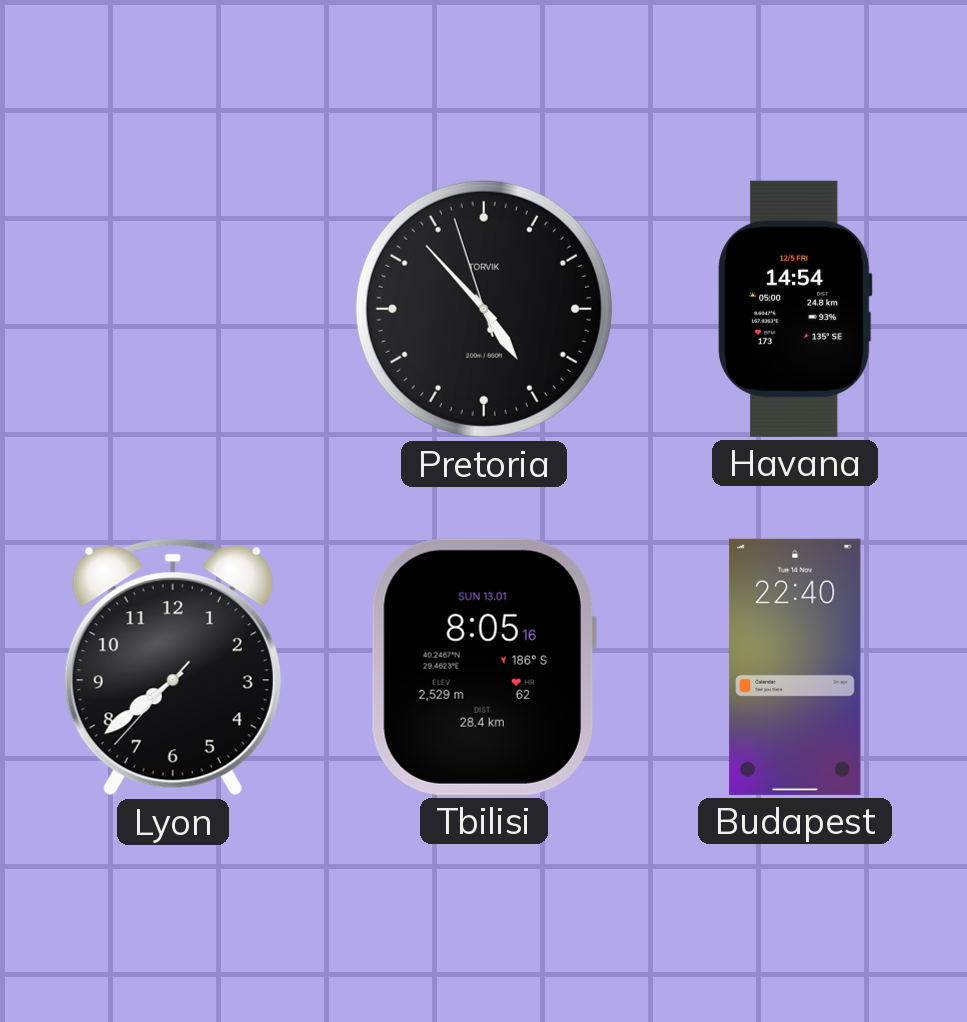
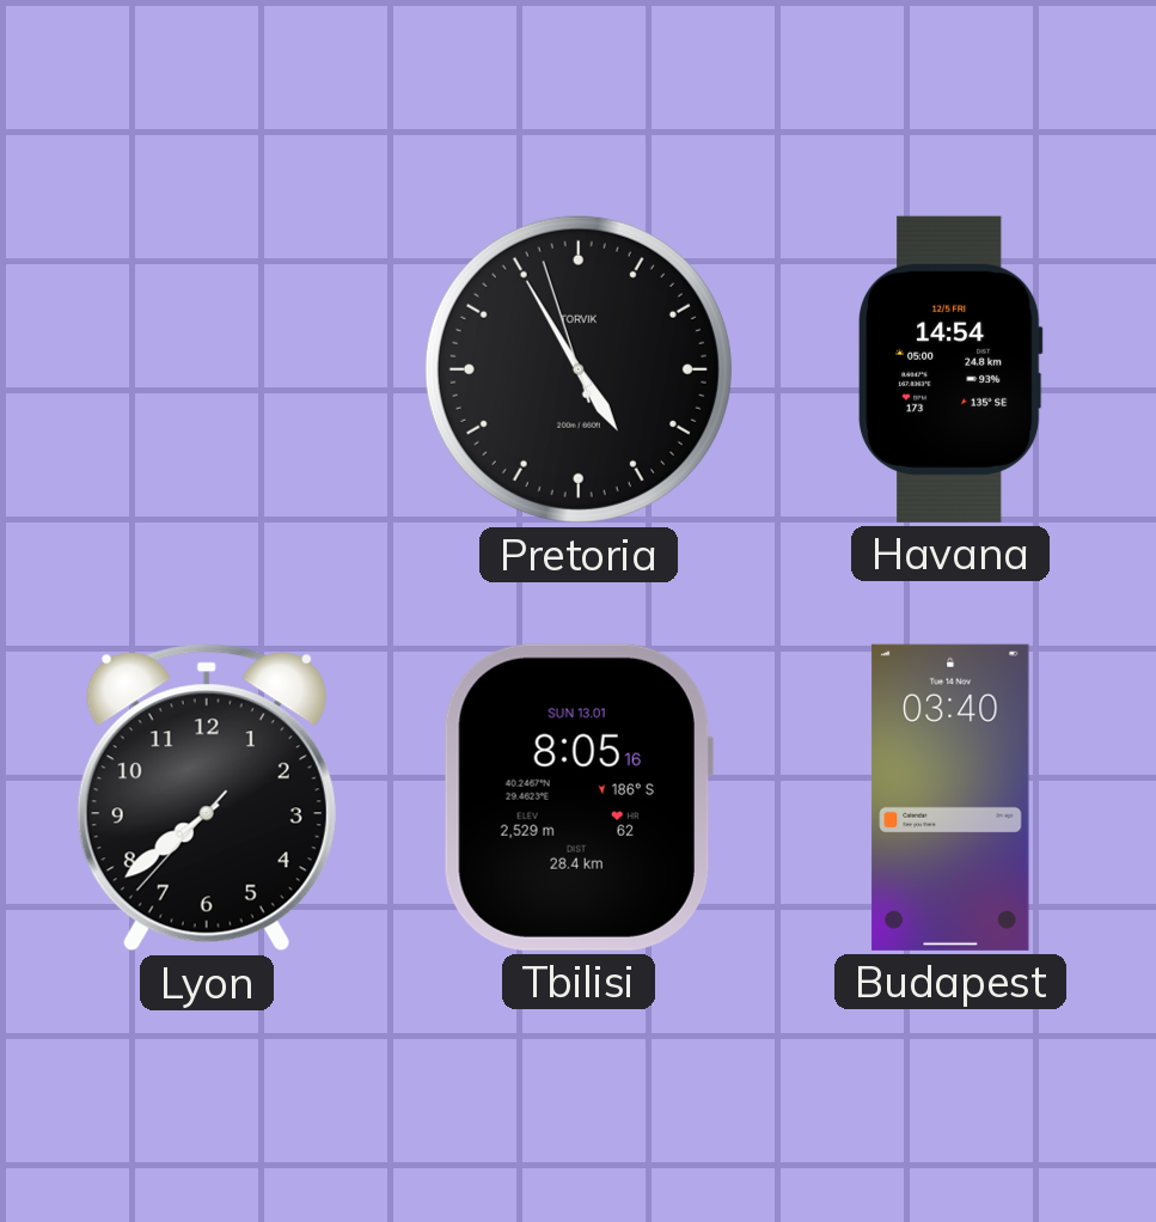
Pretoria: 4:52 -> 4:54
Budapest: 22:40 -> 03:40
